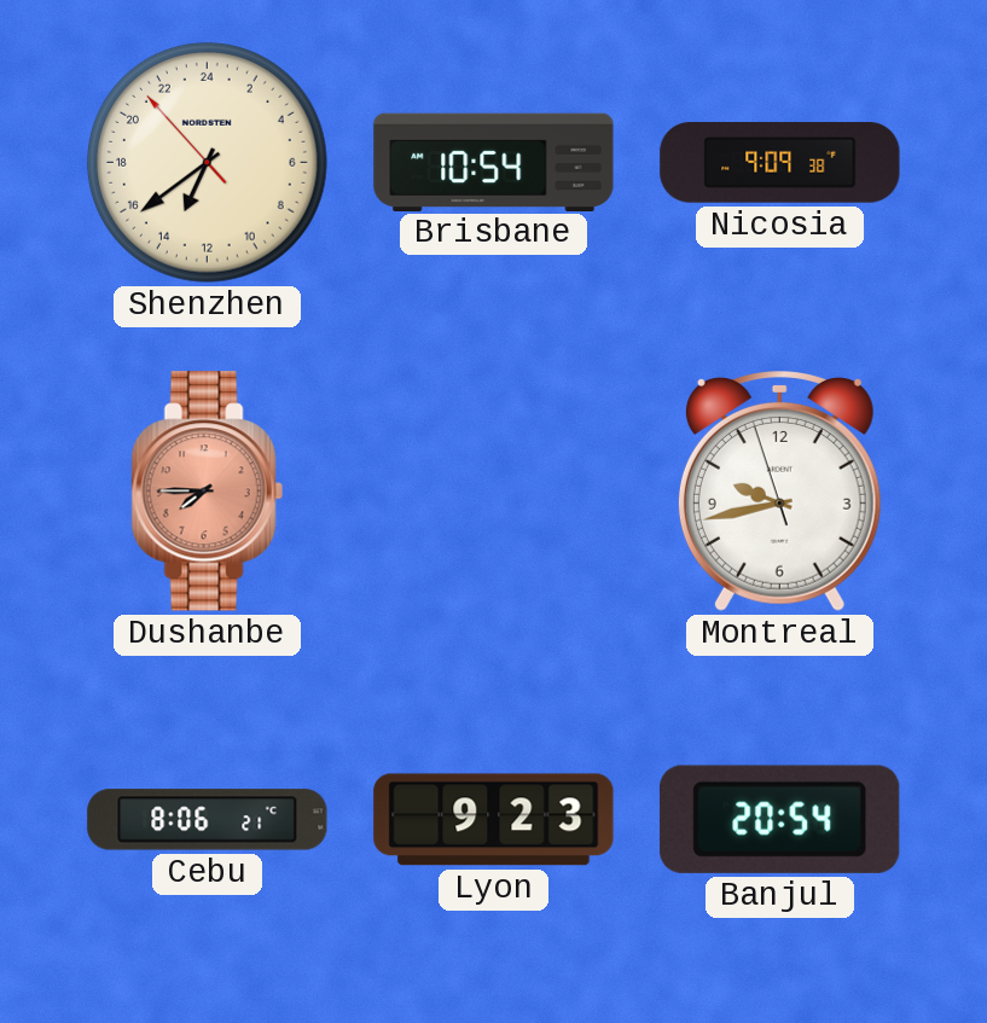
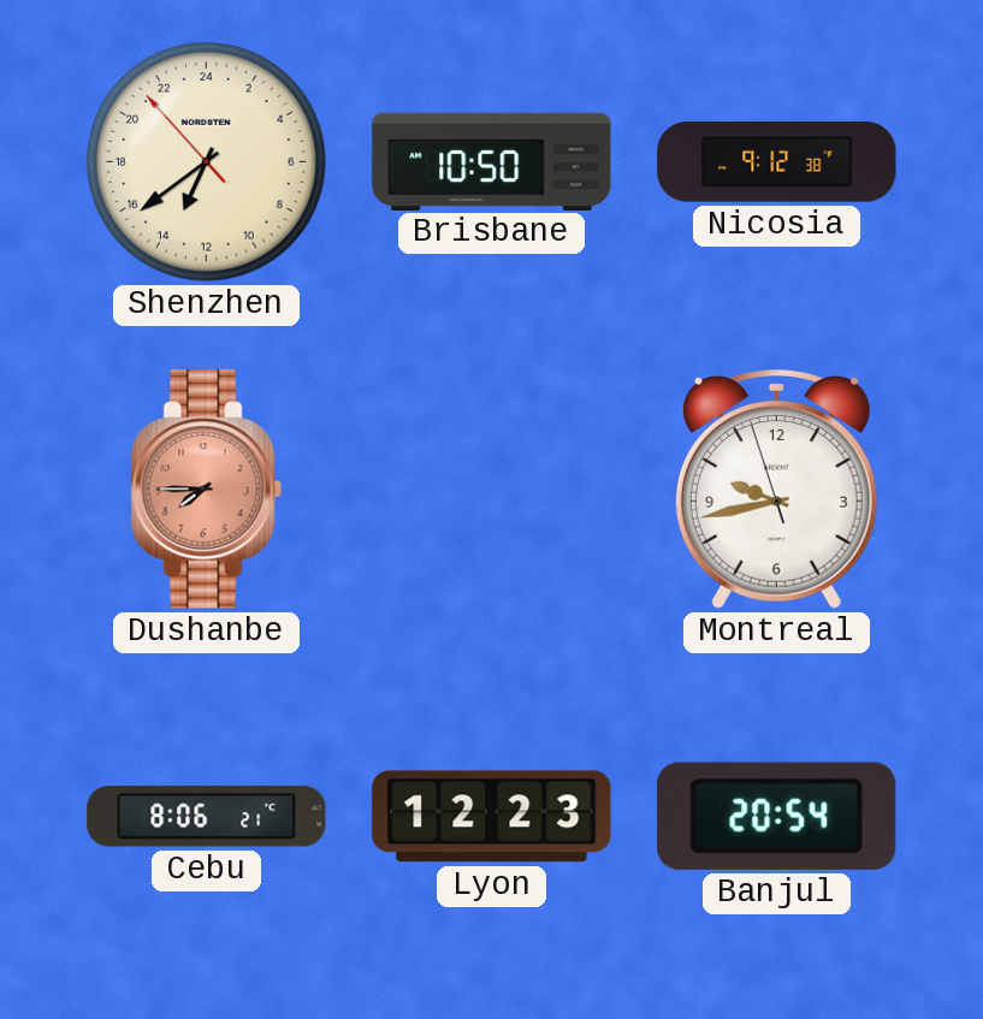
Brisbane: 10:54 -> 10:50
Nicosia: 9:09 -> 9:12
Lyon: 9:23 -> 12:23
